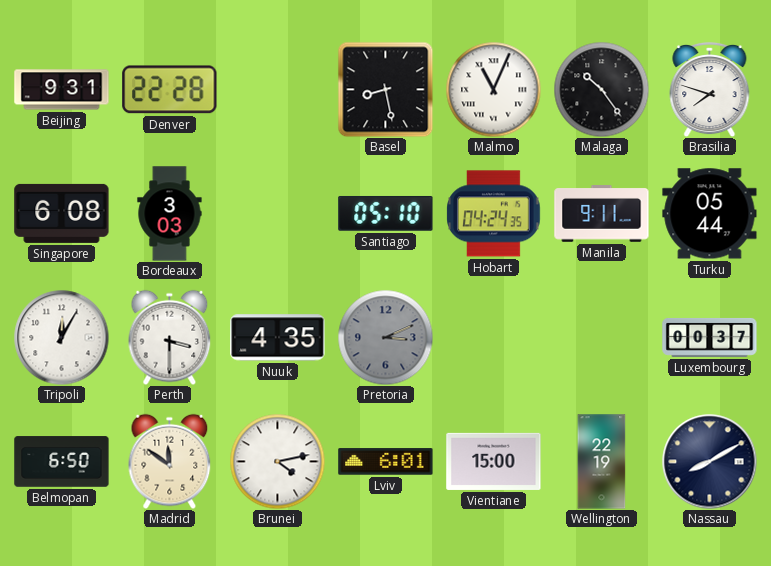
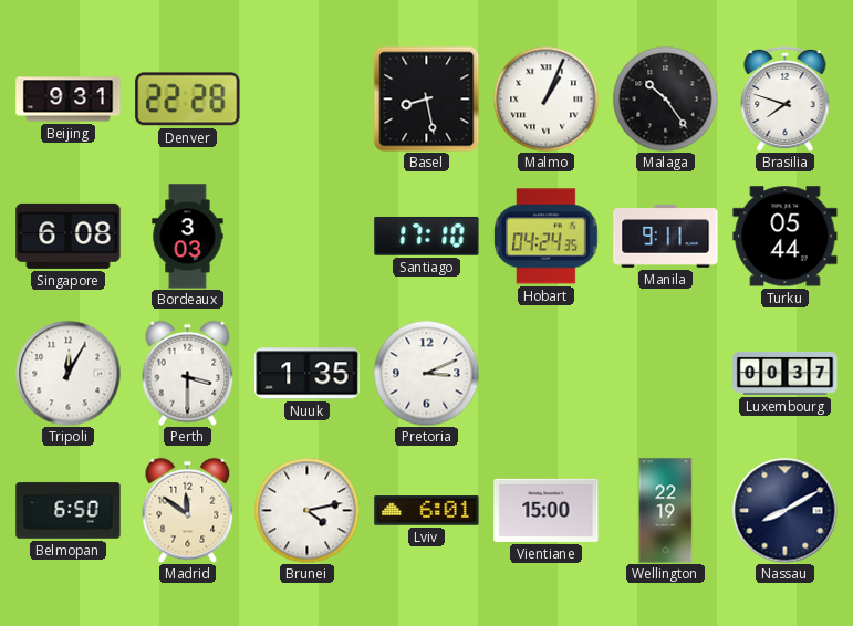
Malmo: 11:04 -> 1:04
Santiago: 05:10 -> 17:10
Nuuk: 4:35 -> 1:35
Pretoria dial: grey -> white
